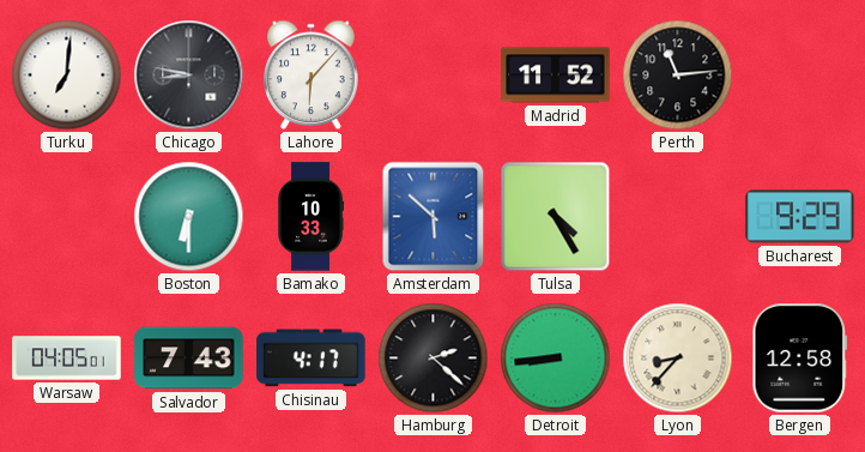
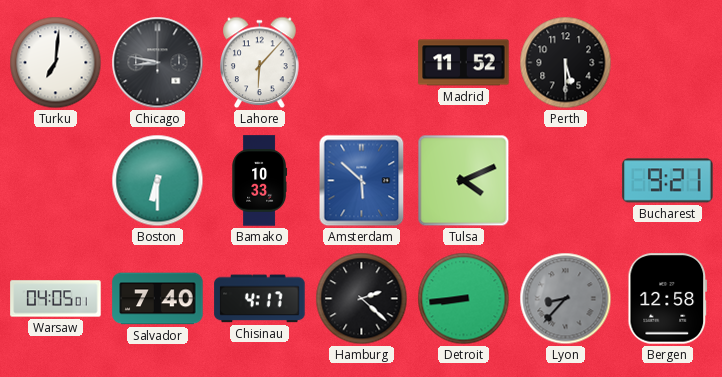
Perth: 11:14 -> 5:30
Tulsa: 4:25 -> 4:11
Bucharest: 9:29 -> 9:21
Salvador: 7:43 -> 7:40
Lyon dial: cream -> grey
